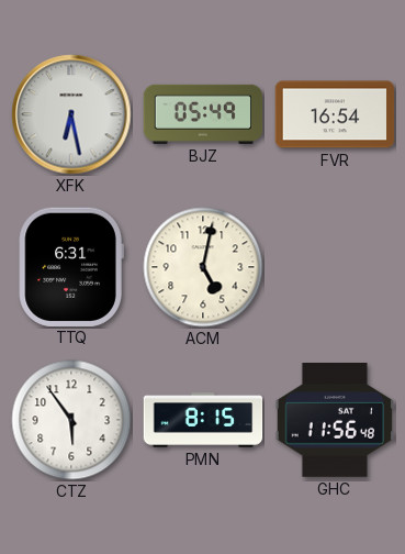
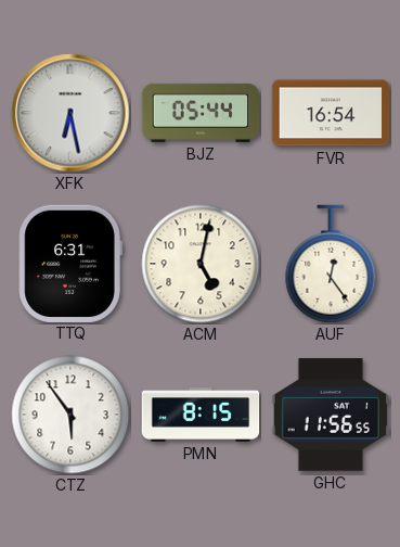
BJZ: 05:49 -> 05:44
AUF: none -> 12:24
GHC: 11:56:48 -> 11:56:55
